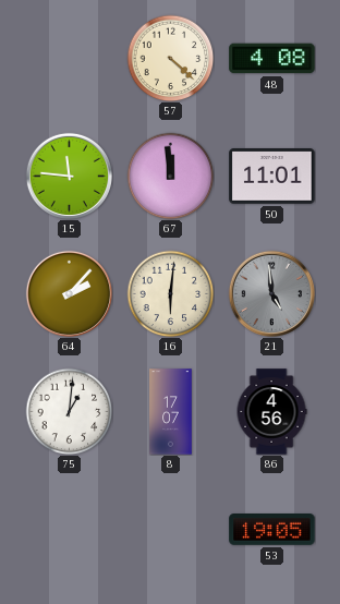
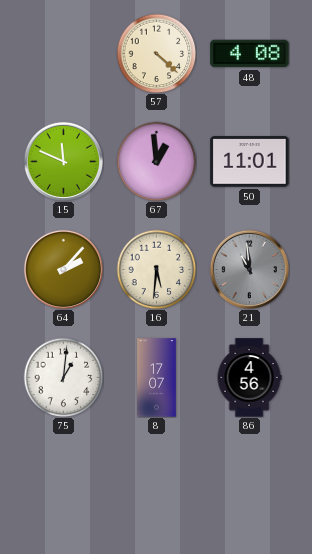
15: 11:46 -> 11:49
67: 11:59 -> 12:59
16: 6:01 -> 5:31
21: 4:59 -> 10:59
53: 19:05 -> none
